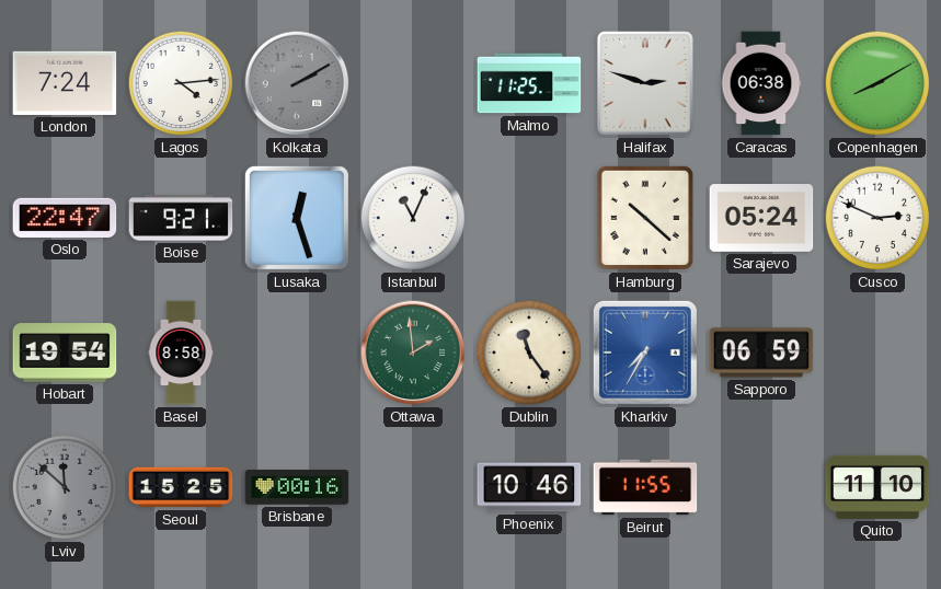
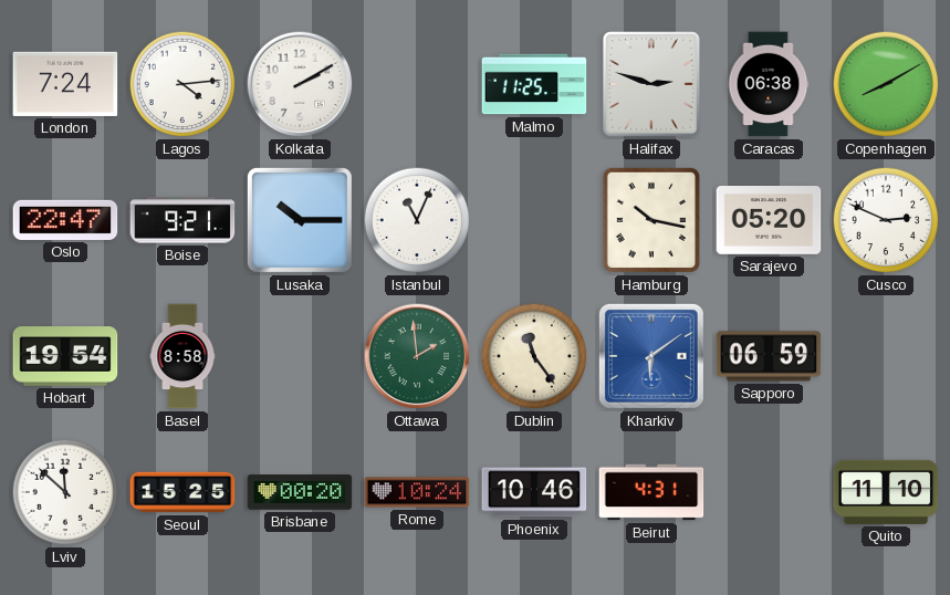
Kolkata dial: grey -> white
Lusaka: 12:27 -> 10:15
Hamburg: 10:22 -> 10:17
Sarajevo: 05:24 -> 05:20
Kharkiv: 7:35 -> 6:09
Lviv dial: grey -> white
Brisbane: 00:16 -> 00:20
Rome: none -> 10:24
Beirut: 11:55 -> 4:31
